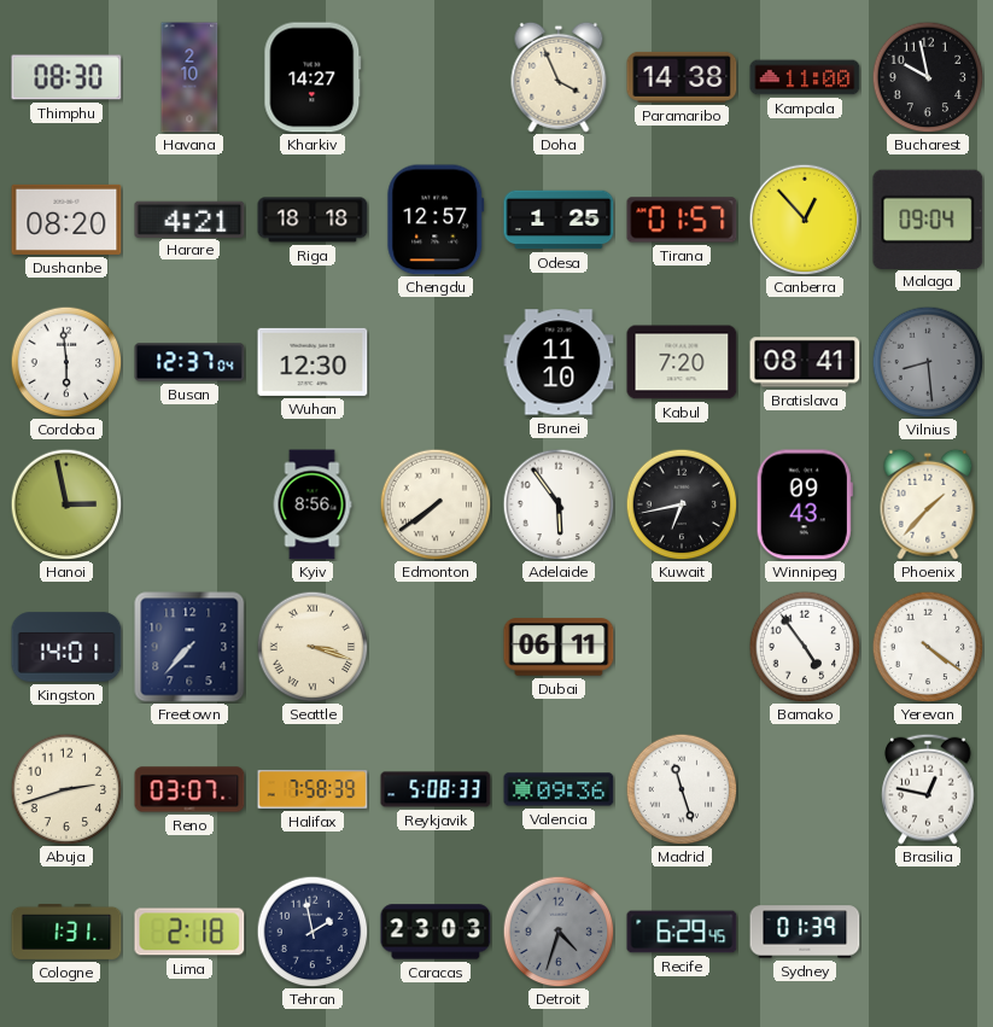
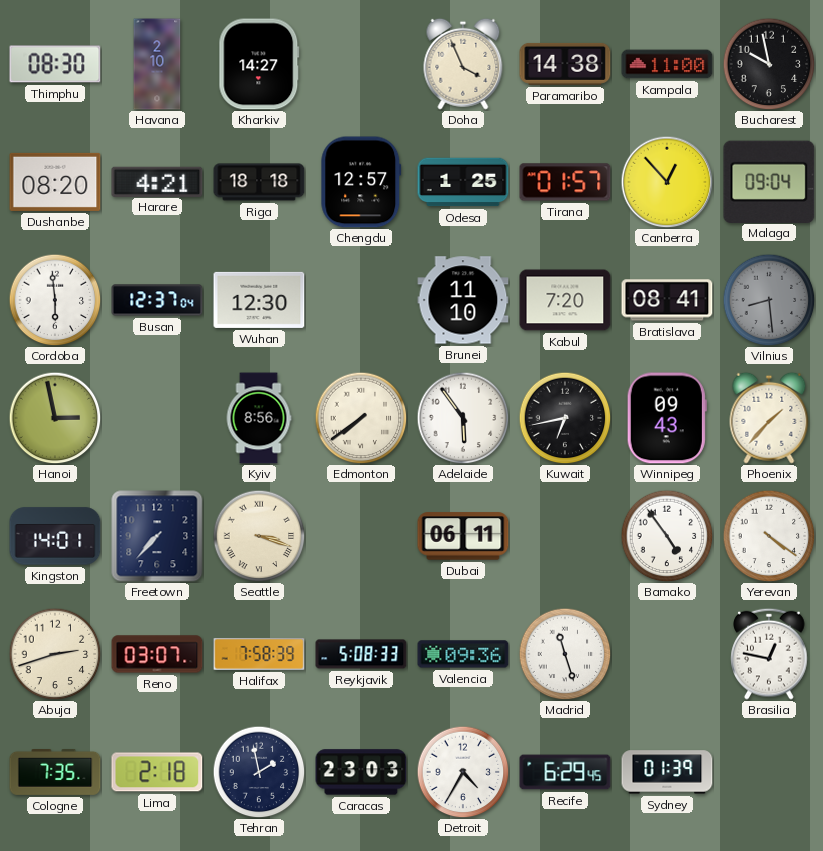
Cologne: 1:31 -> 7:35
Detroit: 4:33 -> 4:35
Detroit dial: grey -> white
